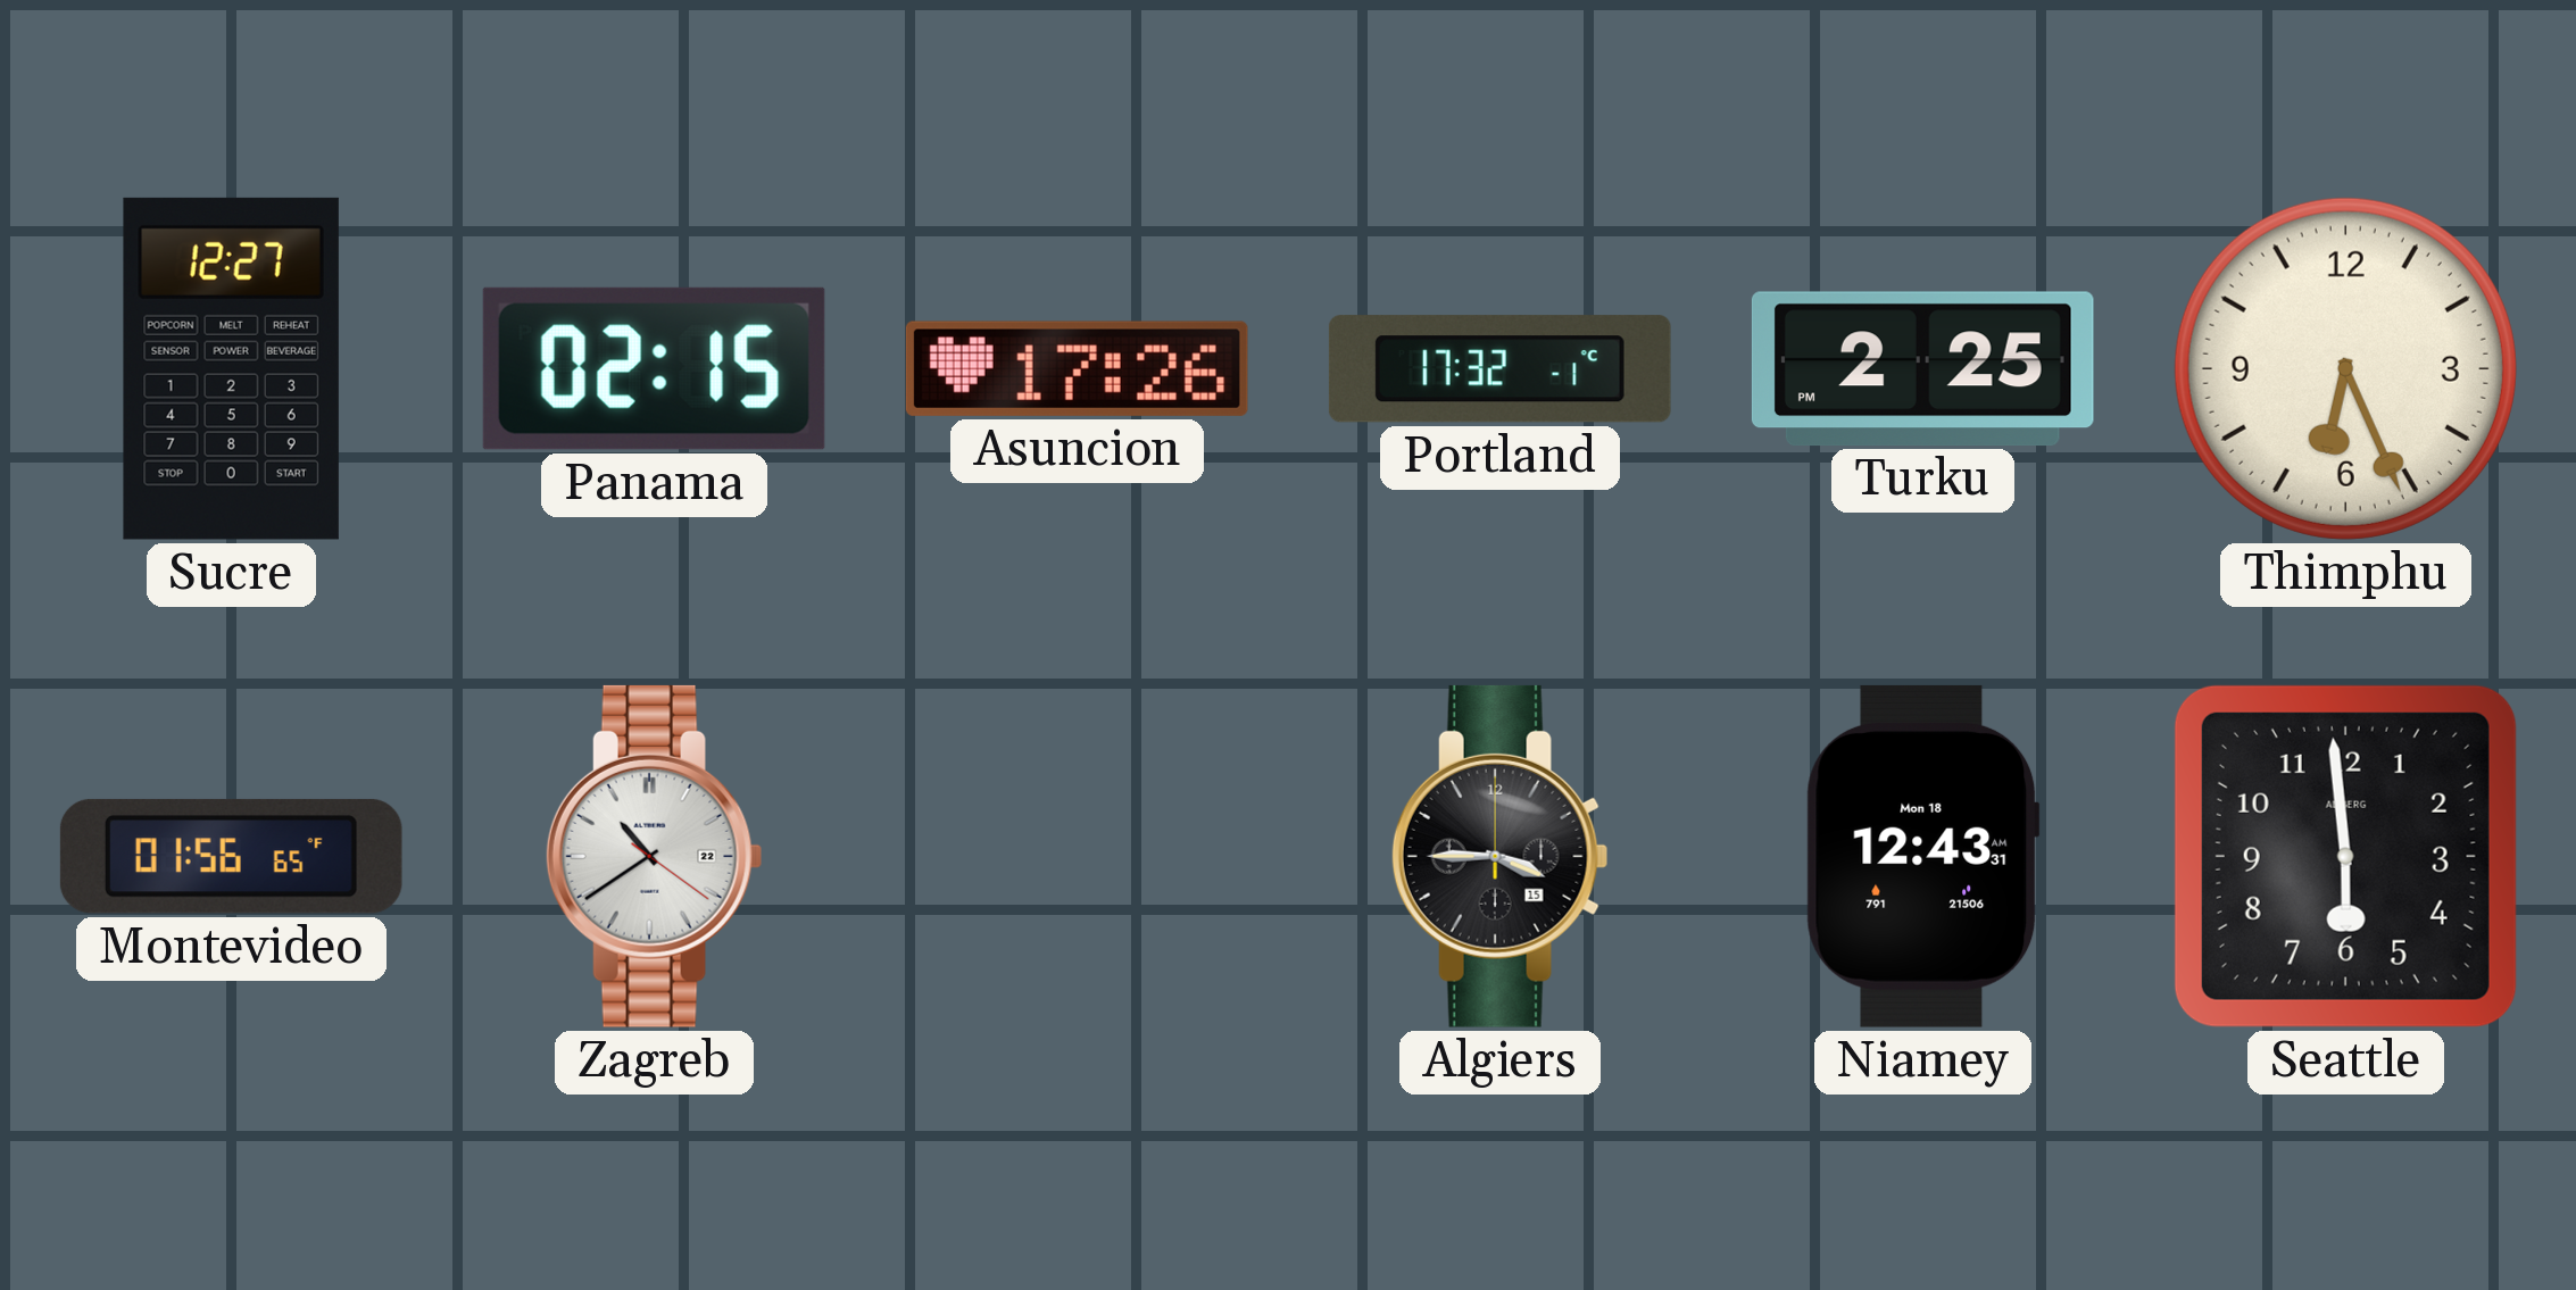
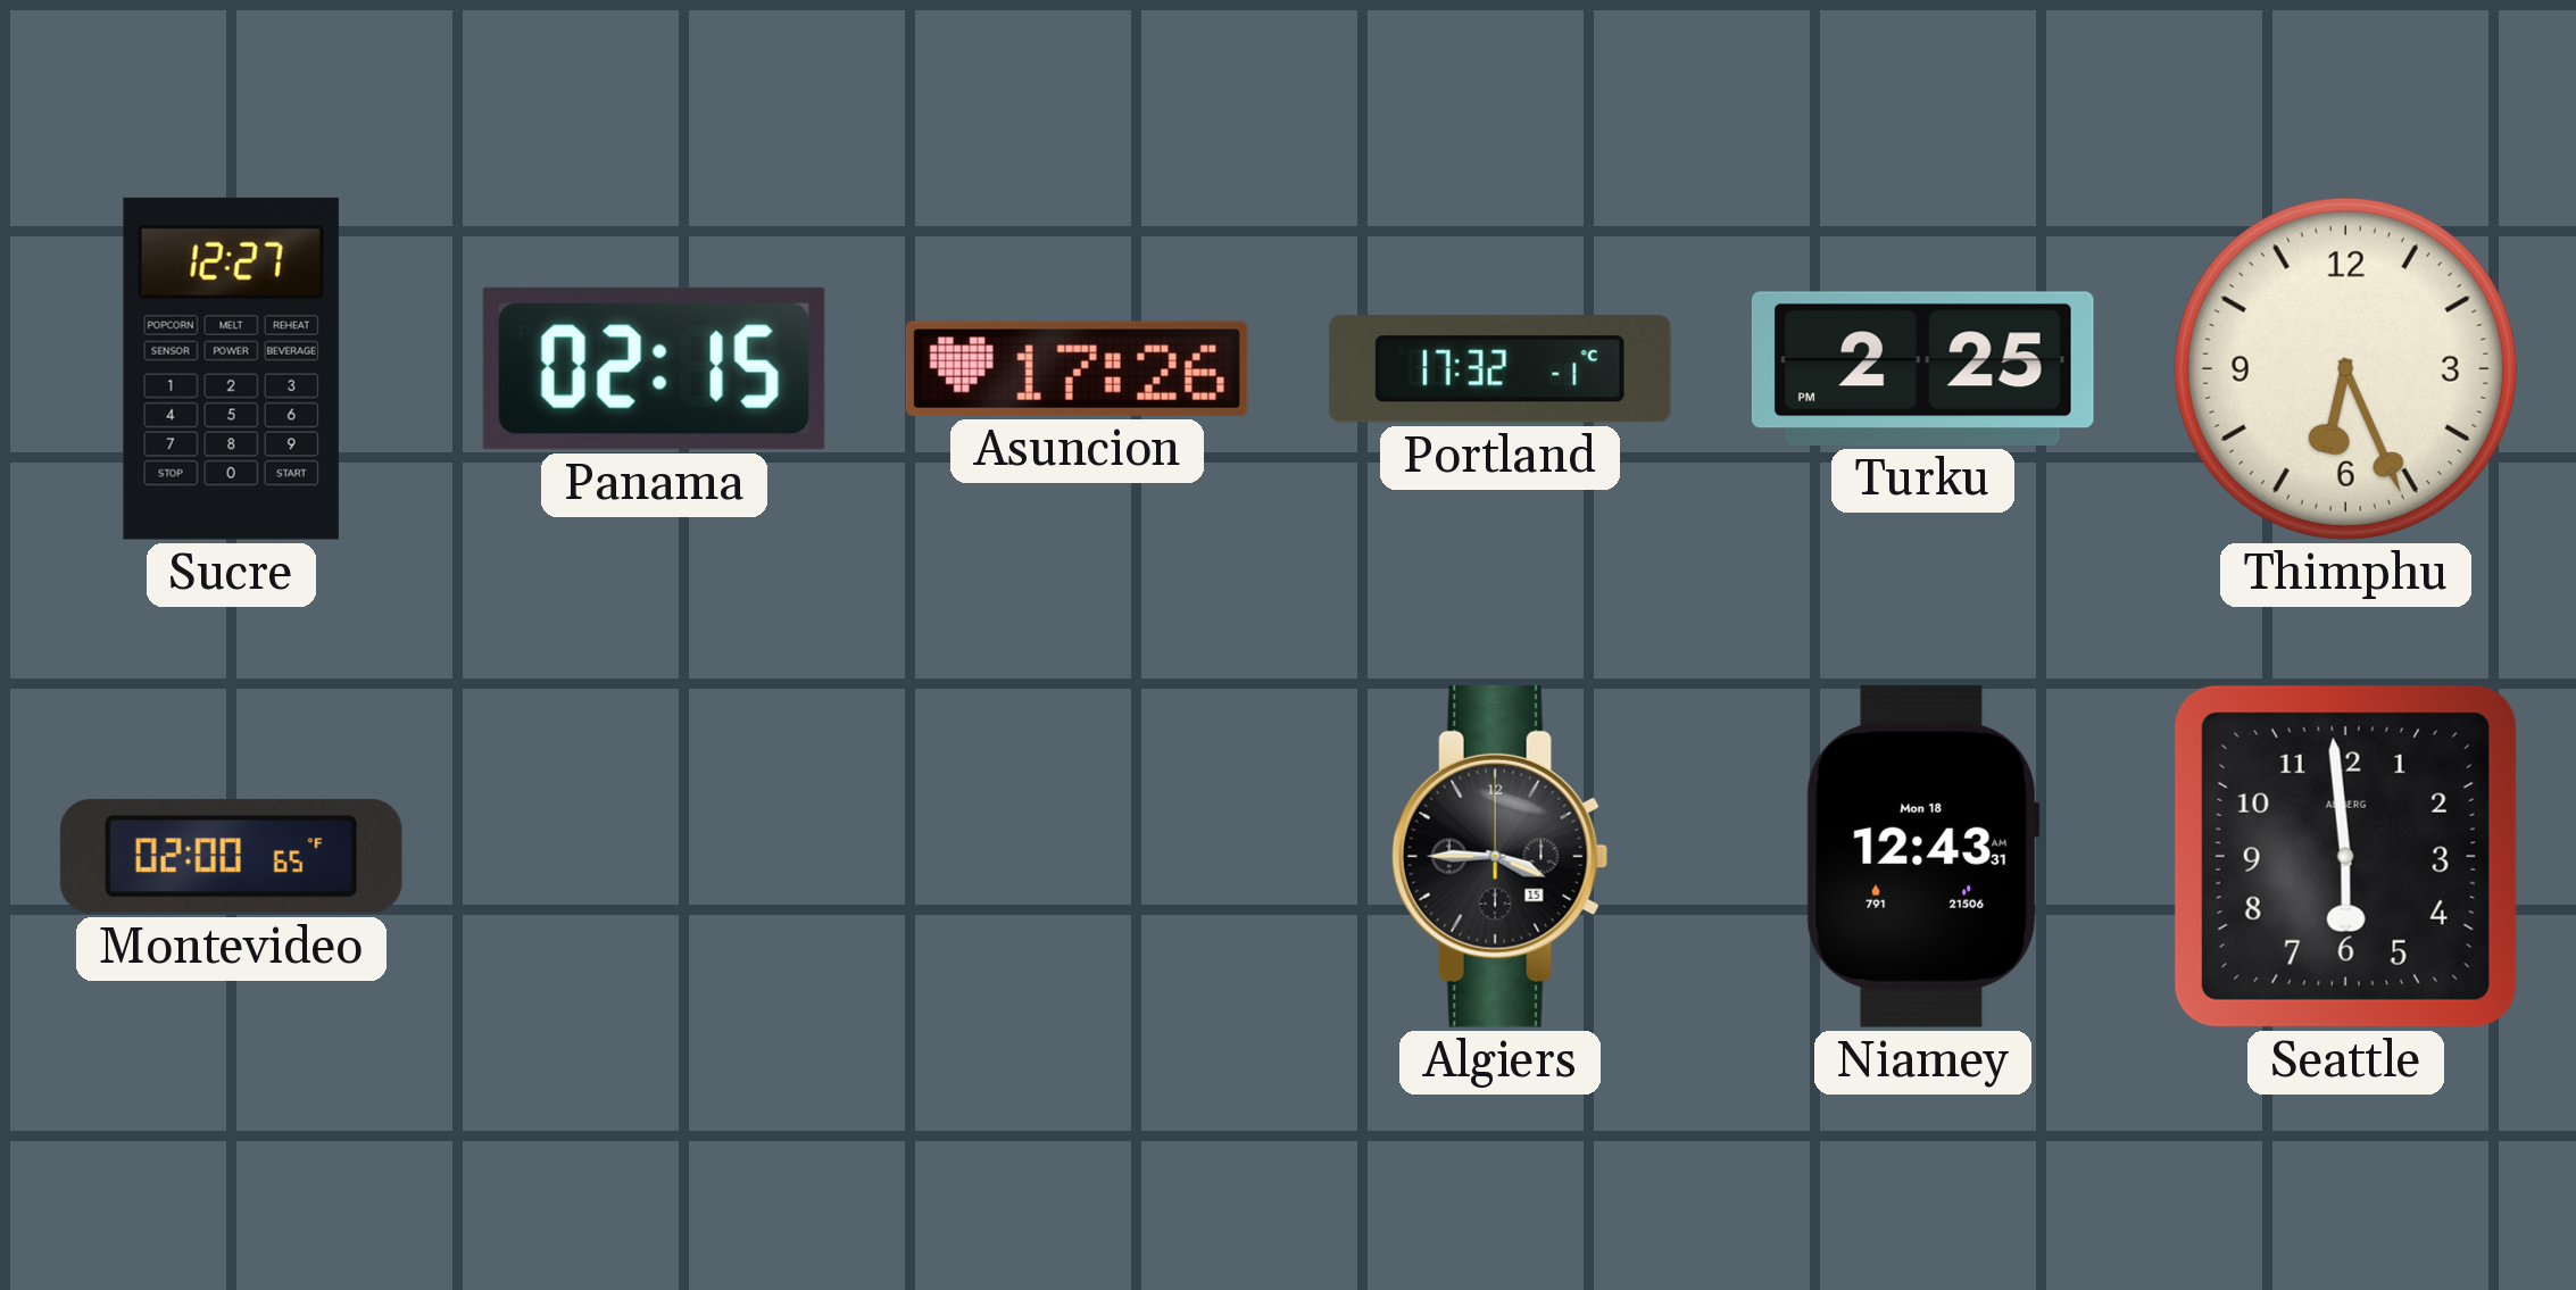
Montevideo: 01:56 -> 02:00
Zagreb: 10:39 -> none
